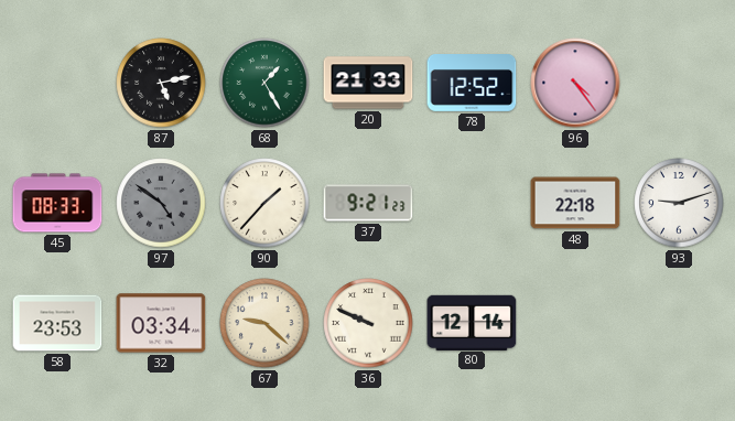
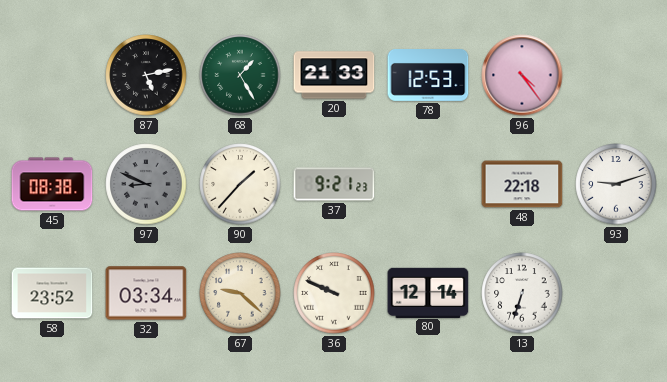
78: 12:52 -> 12:53
45: 08:33 -> 08:38
97: 4:51 -> 8:49
58: 23:53 -> 23:52
13: none -> 6:33
